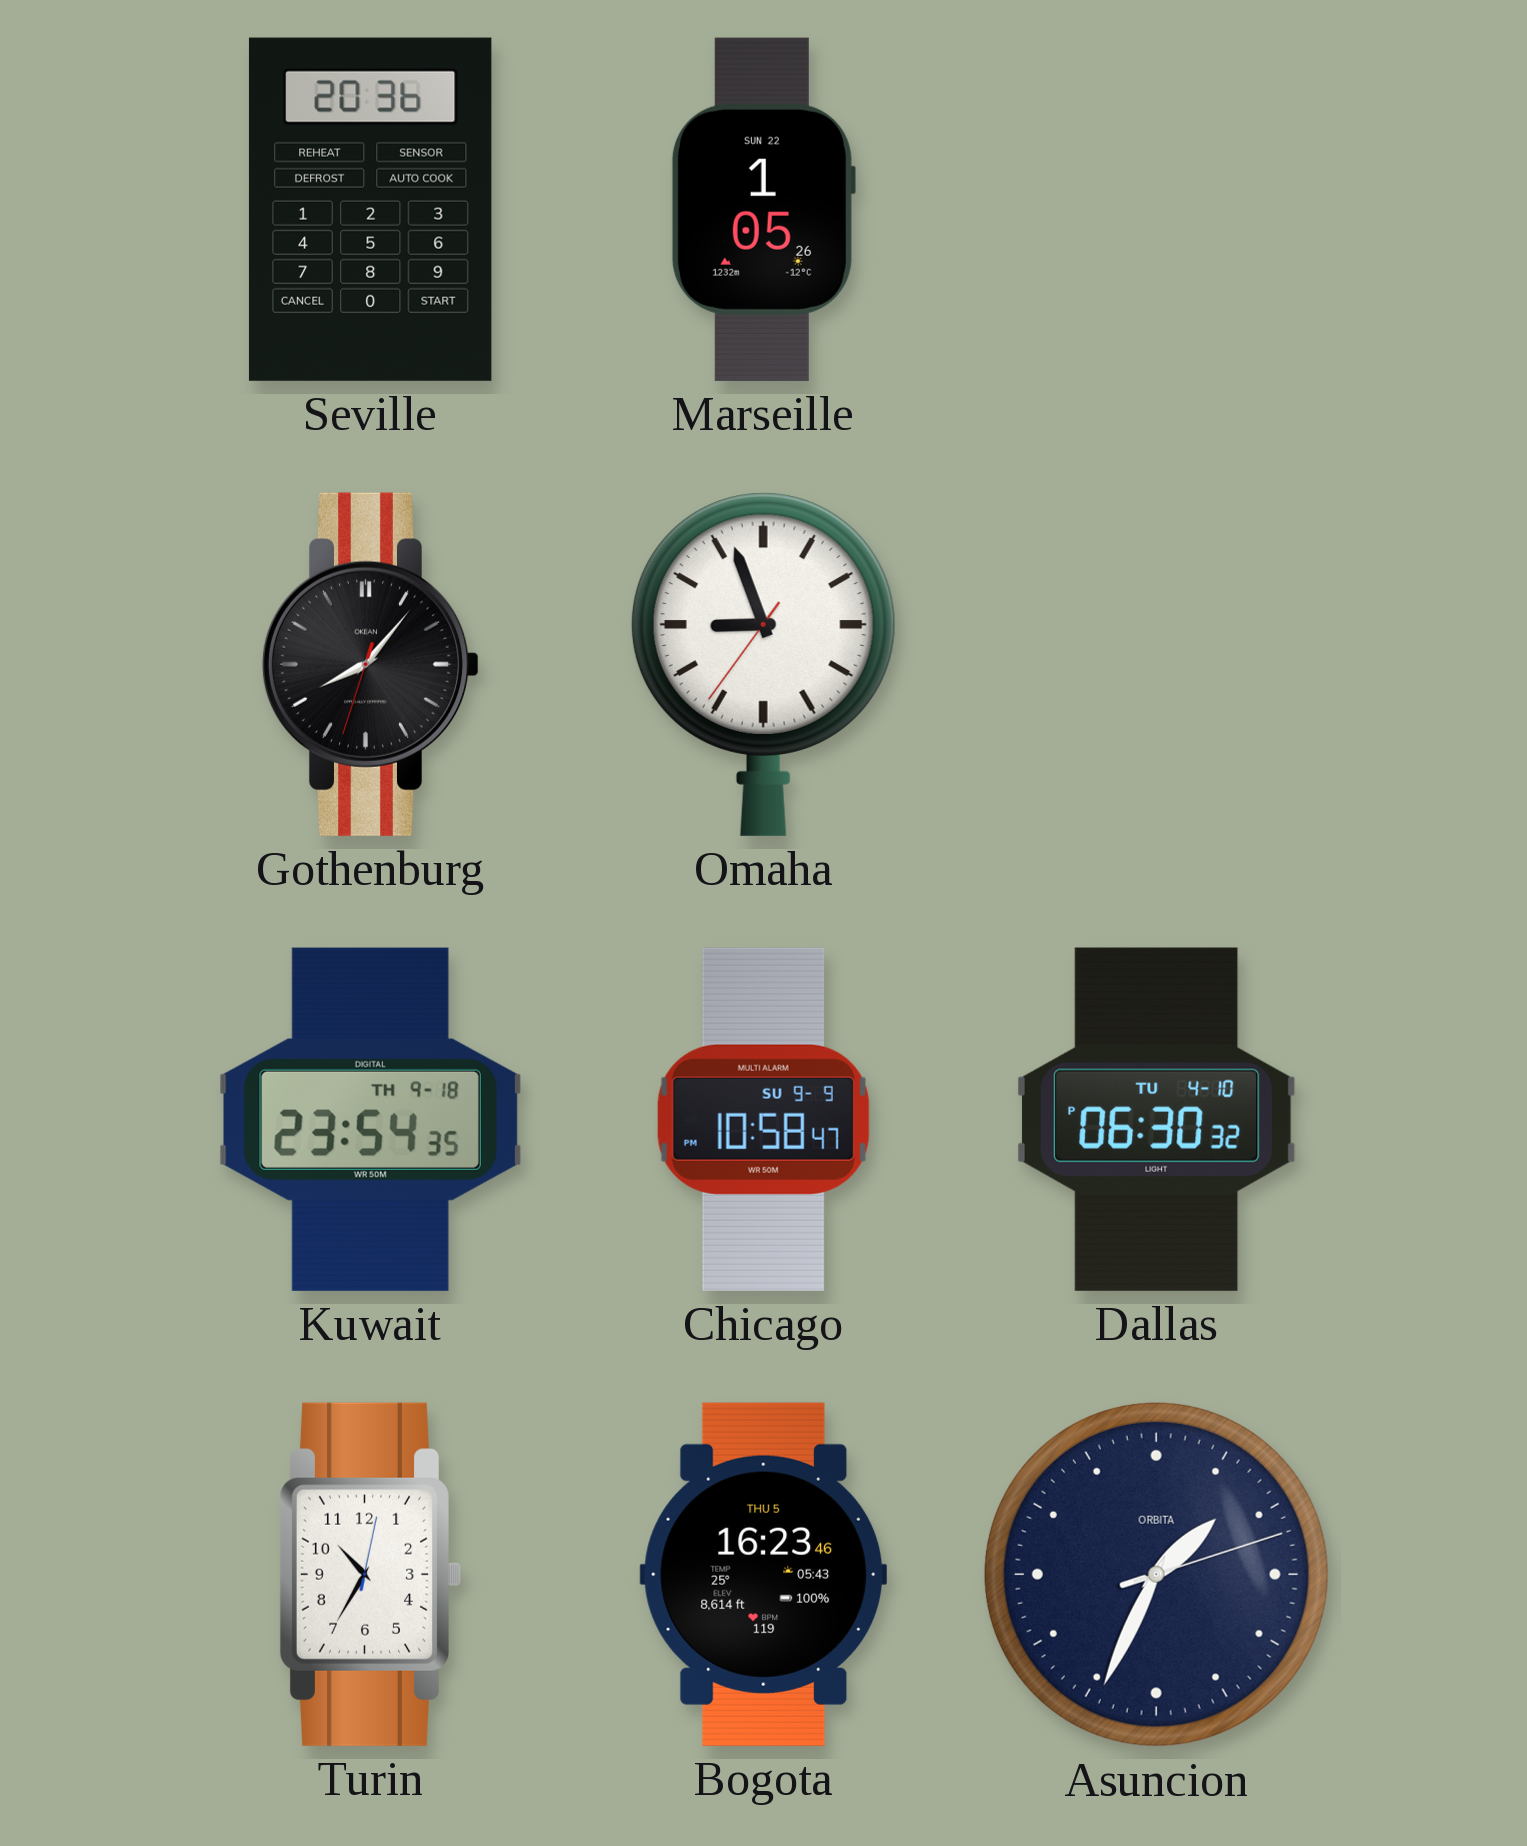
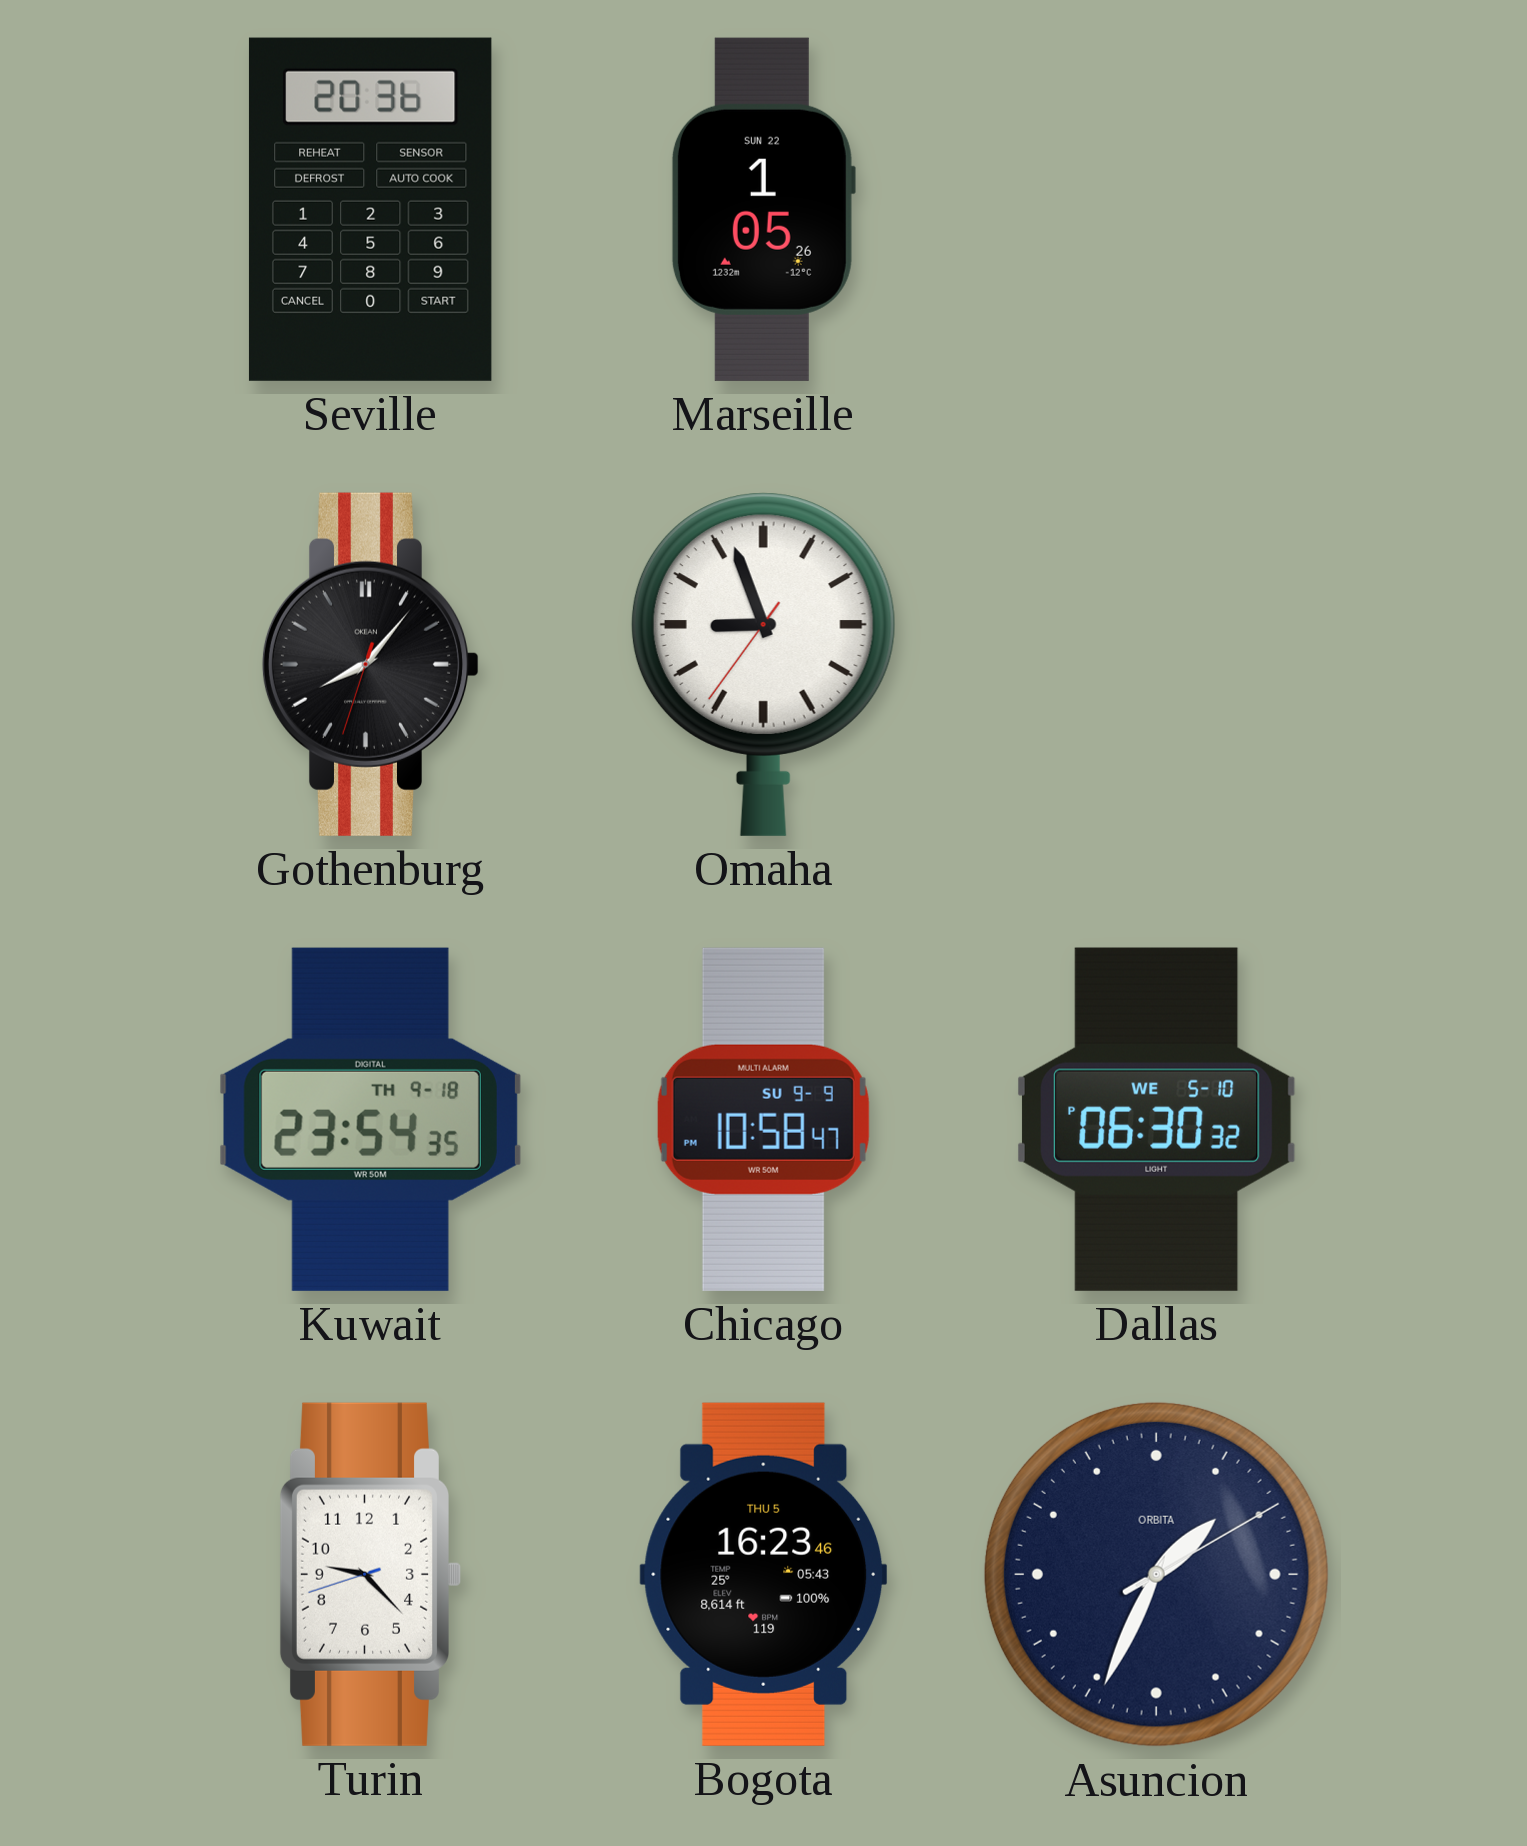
Dallas date: TU 4-10 -> WE 5-10
Turin: 10:35 -> 9:22
Asuncion: 1:34:12 -> 1:34:10
